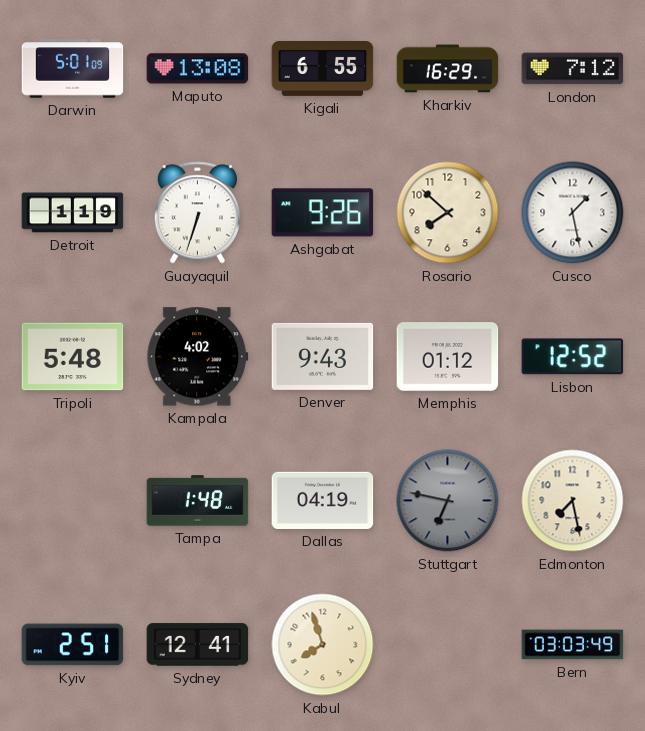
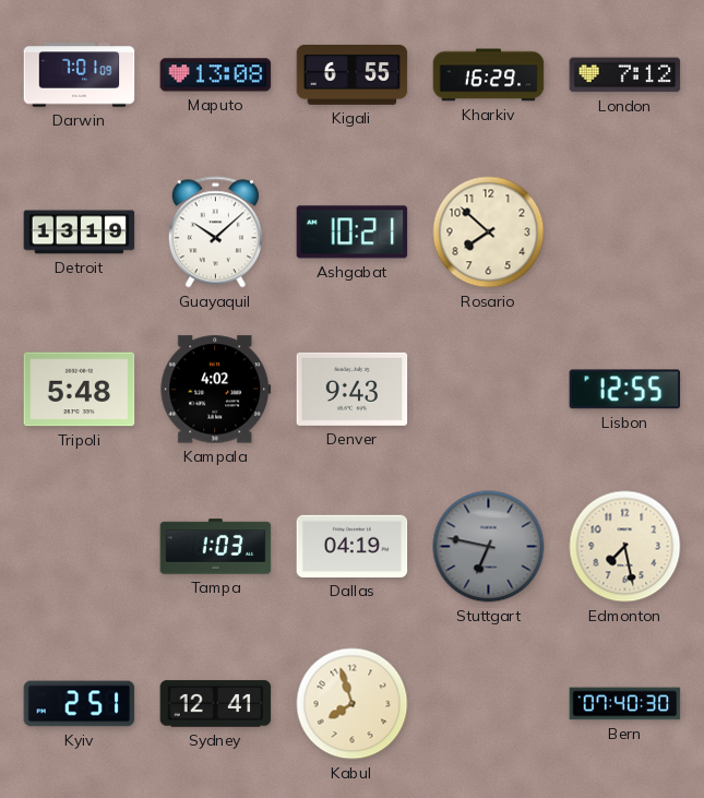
Darwin: 5:01 -> 7:01
Detroit: 1:19 -> 13:19
Guayaquil: 6:33 -> 10:08
Ashgabat: 9:26 -> 10:21
Cusco: 1:28 -> none
Memphis: 01:12 -> none
Lisbon: 12:52 -> 12:55
Tampa: 1:48 -> 1:03
Bern: 03:03 -> 07:40
